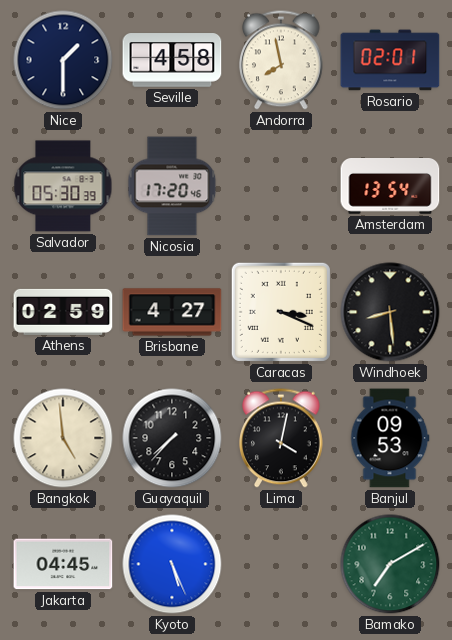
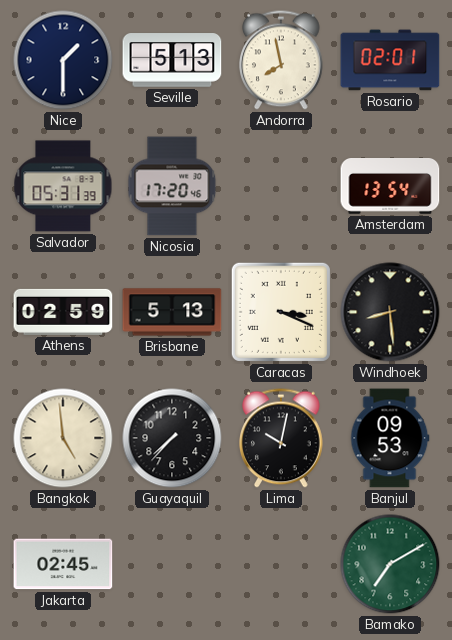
Seville: 4:58 -> 5:13
Salvador: 05:30 -> 05:31
Brisbane: 4:27 -> 5:13
Lima: 4:02 -> 10:02
Jakarta: 04:45 -> 02:45
Kyoto: 5:26 -> none
